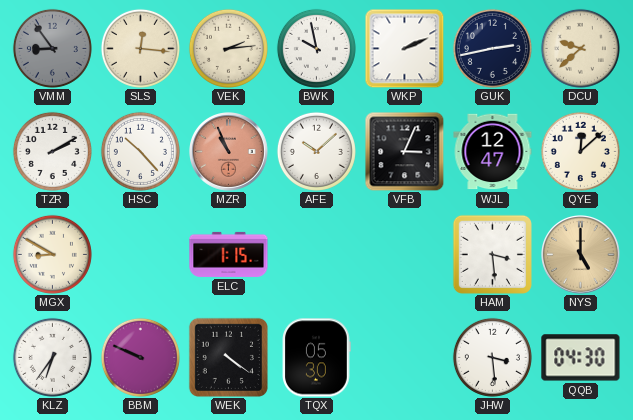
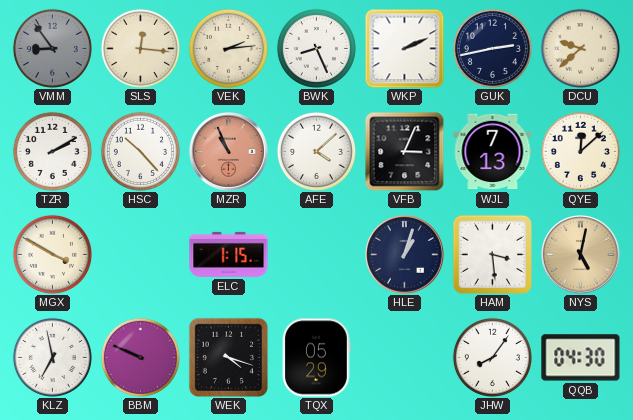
BWK: 9:58 -> 8:26
AFE: 10:08 -> 4:08
WJL: 12:47 -> 7:13
MGX: 8:50 -> 3:50
HLE: none -> 1:03
NYS: 5:00 -> 5:02
KLZ: 6:36 -> 6:58
WEK: 4:21 -> 4:18
TQX: 05:30 -> 05:29
JHW: 3:29 -> 8:06
